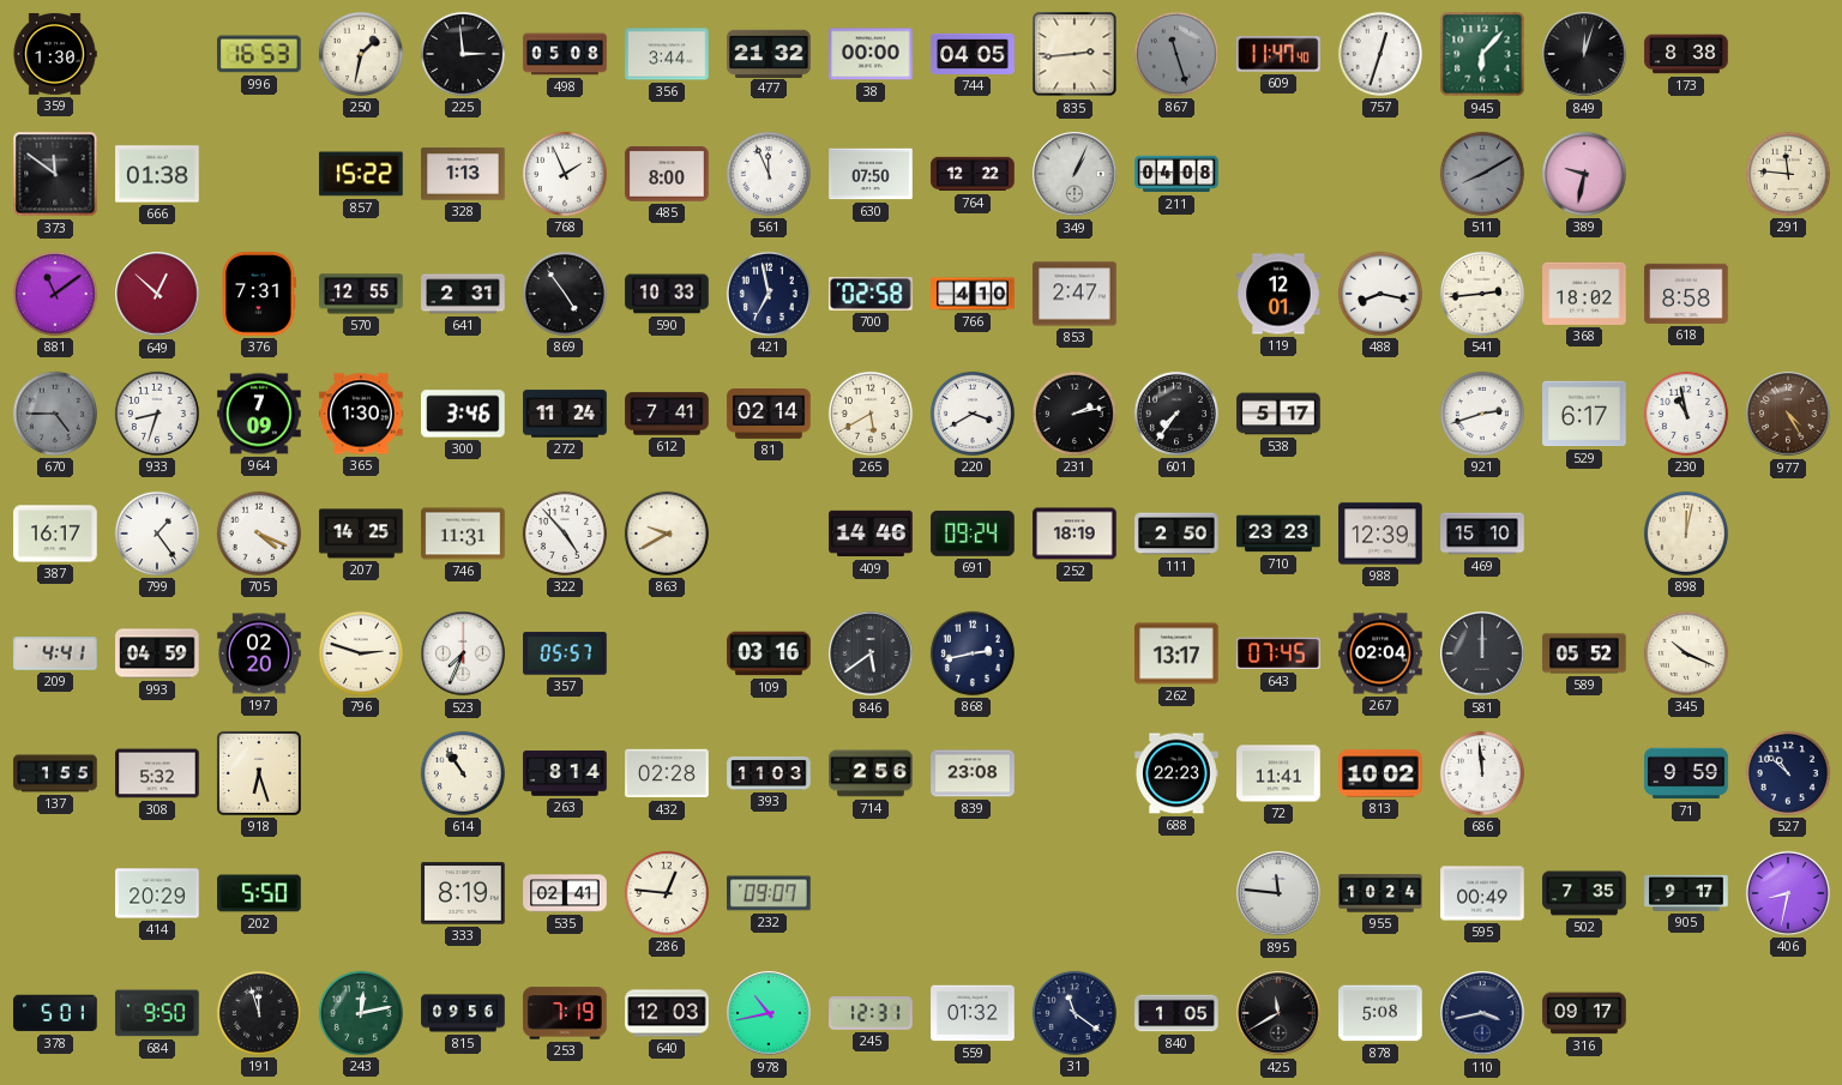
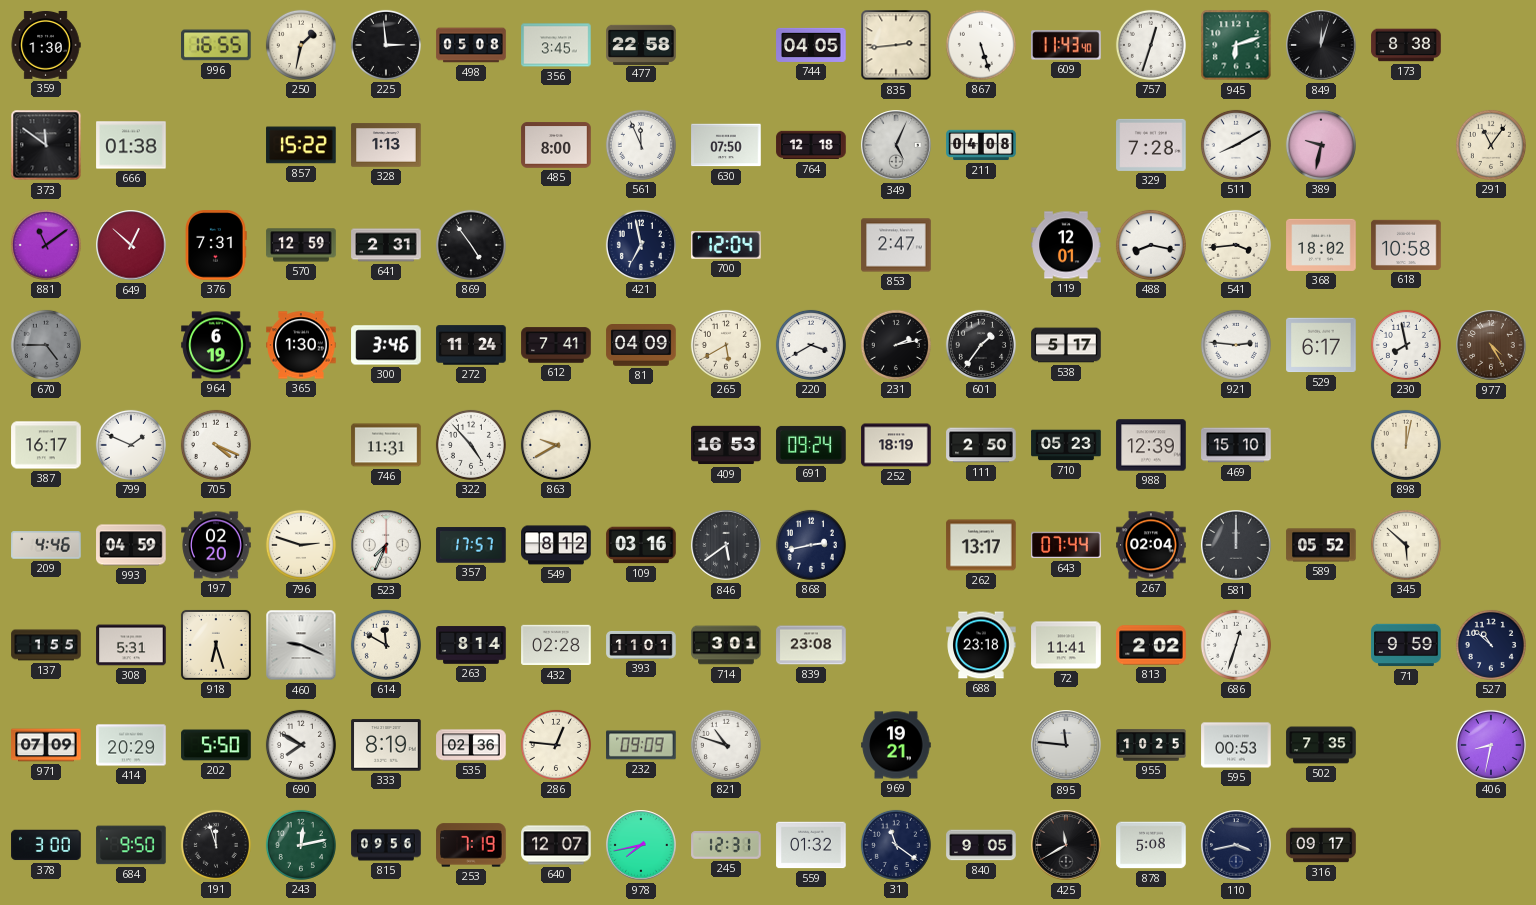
996: 16:53 -> 16:55
356: 3:44 -> 3:45
477: 21:32 -> 22:58
38: 00:00 -> none
867: 11:27 -> 5:27
867 dial: grey -> white
609: 11:47 -> 11:43
945: 6:07 -> 6:12
768: 1:56 -> none
764: 12:22 -> 12:18
349: 1:04 -> 5:04
329: none -> 7:28
511 dial: grey -> white
291: 11:46 -> 11:06
570: 12:55 -> 12:59
590: 10:33 -> none
700: 02:58 -> 12:04
766: 4:10 -> none
541: 2:44 -> 3:44
618: 8:58 -> 10:58
933: 8:33 -> none
964: 7:09 -> 6:19
81: 02:14 -> 04:09
601: 7:36 -> 1:36
921: 2:42 -> 2:46
230: 10:58 -> 7:58
799: 1:24 -> 1:49
207: 14:25 -> none
409: 14:46 -> 16:53
710: 23:23 -> 05:23
209: 4:41 -> 4:46
357: 05:57 -> 17:57
549: none -> 8:12
643: 07:45 -> 07:44
345: 10:19 -> 5:52
308: 5:32 -> 5:31
460: none -> 9:19
614: 10:54 -> 11:50
393: 11:03 -> 11:01
714: 2:56 -> 3:01
688: 22:23 -> 23:18
813: 10:02 -> 2:02
686: 11:59 -> 12:33
971: none -> 07:09
690: none -> 7:50
535: 02:41 -> 02:36
232: 09:07 -> 09:09
821: none -> 10:48
969: none -> 19:21
955: 10:24 -> 10:25
595: 00:49 -> 00:53
905: 9:17 -> none
378: 5:01 -> 3:00
640: 12:03 -> 12:07
978: 10:43 -> 7:43
840: 1:05 -> 9:05
